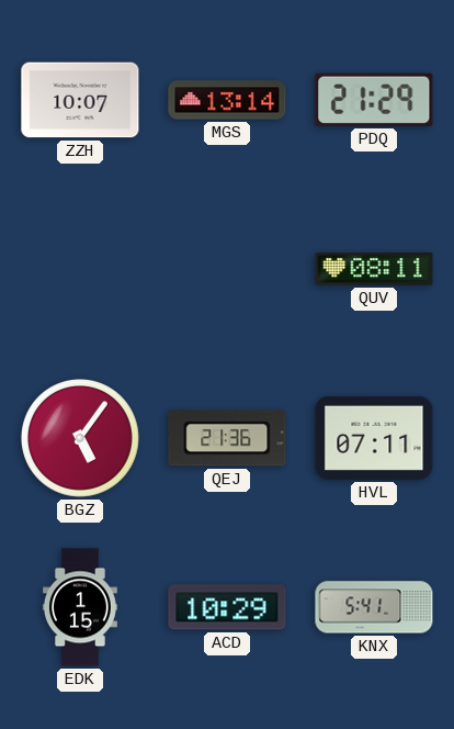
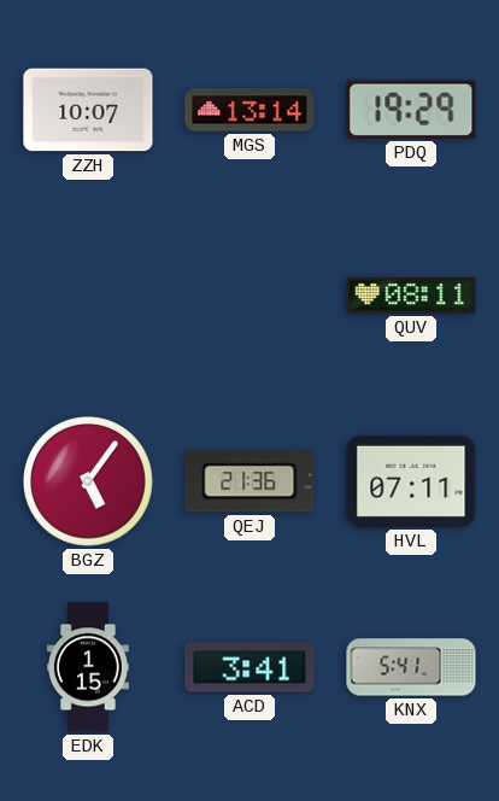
PDQ: 21:29 -> 19:29
ACD: 10:29 -> 3:41
